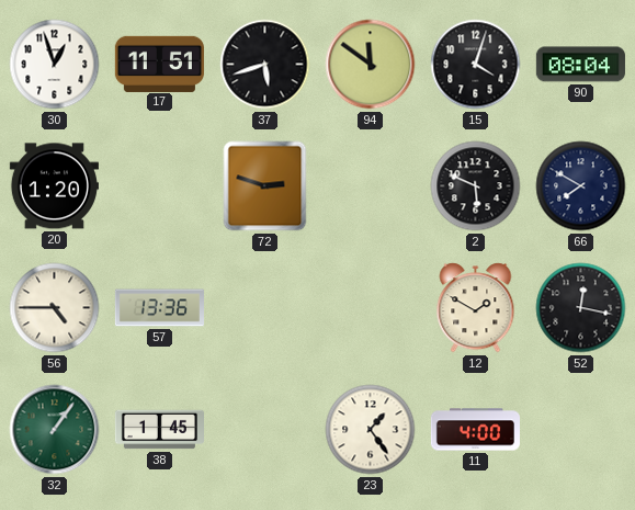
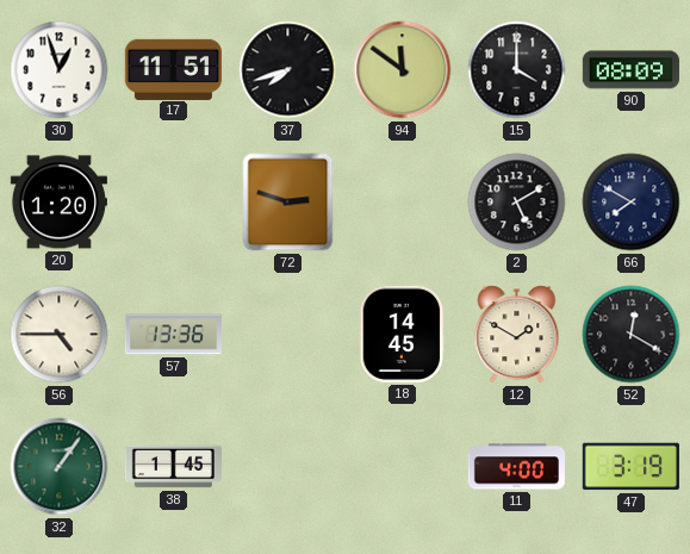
37: 5:42 -> 7:42
15: 4:03 -> 4:00
90: 08:04 -> 08:09
2: 5:49 -> 5:10
18: none -> 14:45
52: 12:17 -> 12:20
23: 1:24 -> none
47: none -> 3:19
